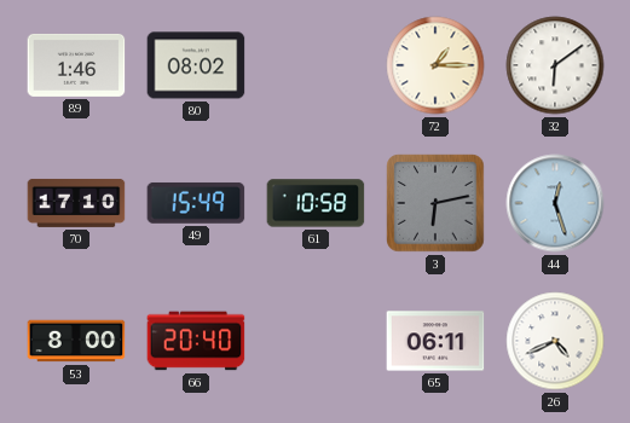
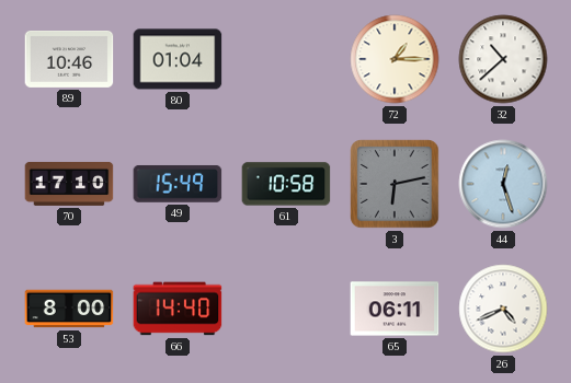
89: 1:46 -> 10:46
80: 08:02 -> 01:04
32: 6:09 -> 10:38
66: 20:40 -> 14:40
